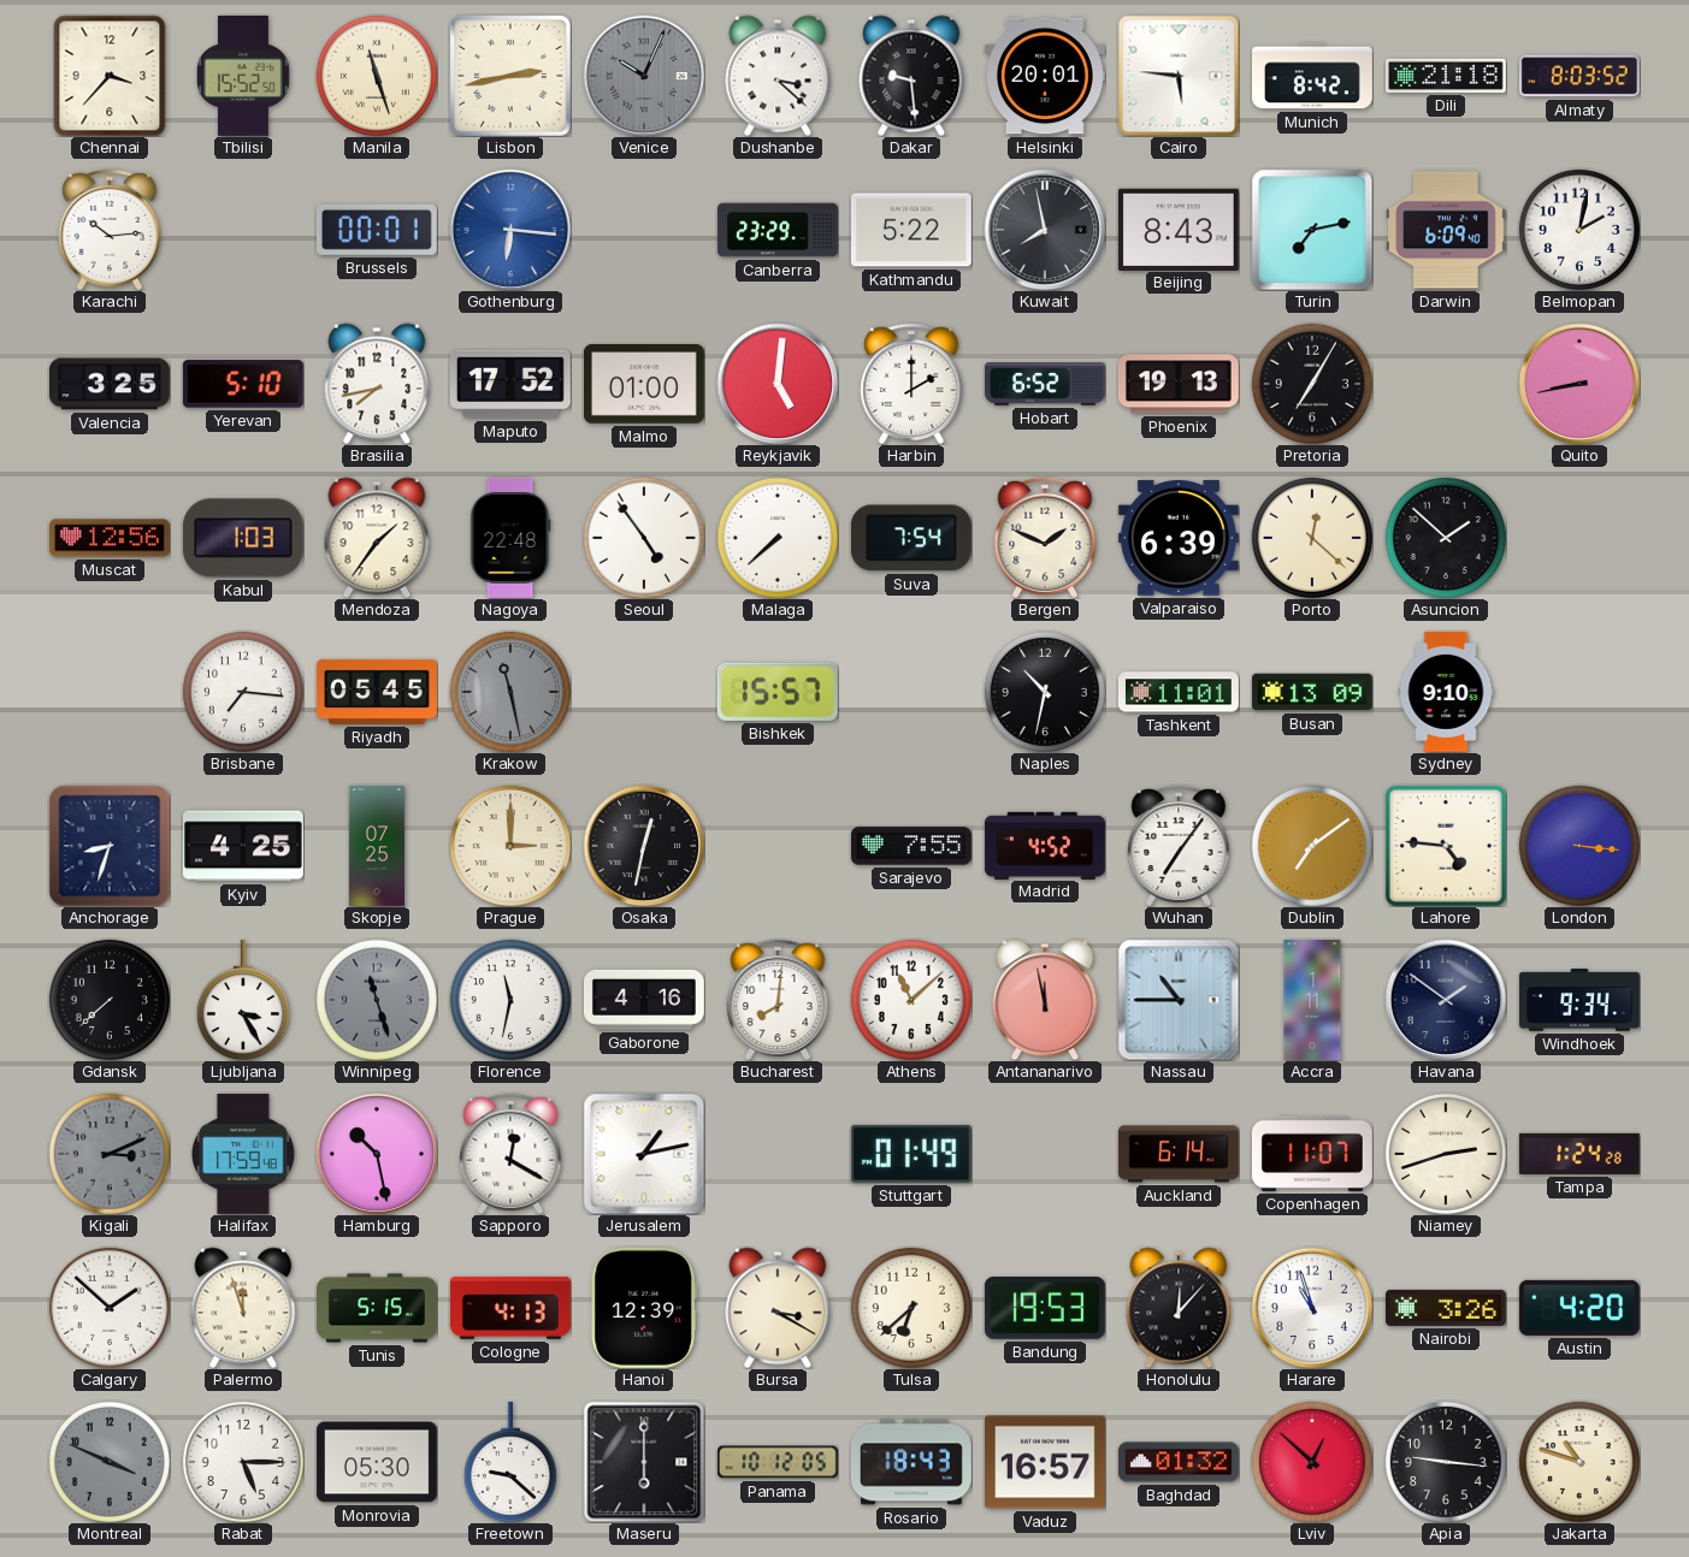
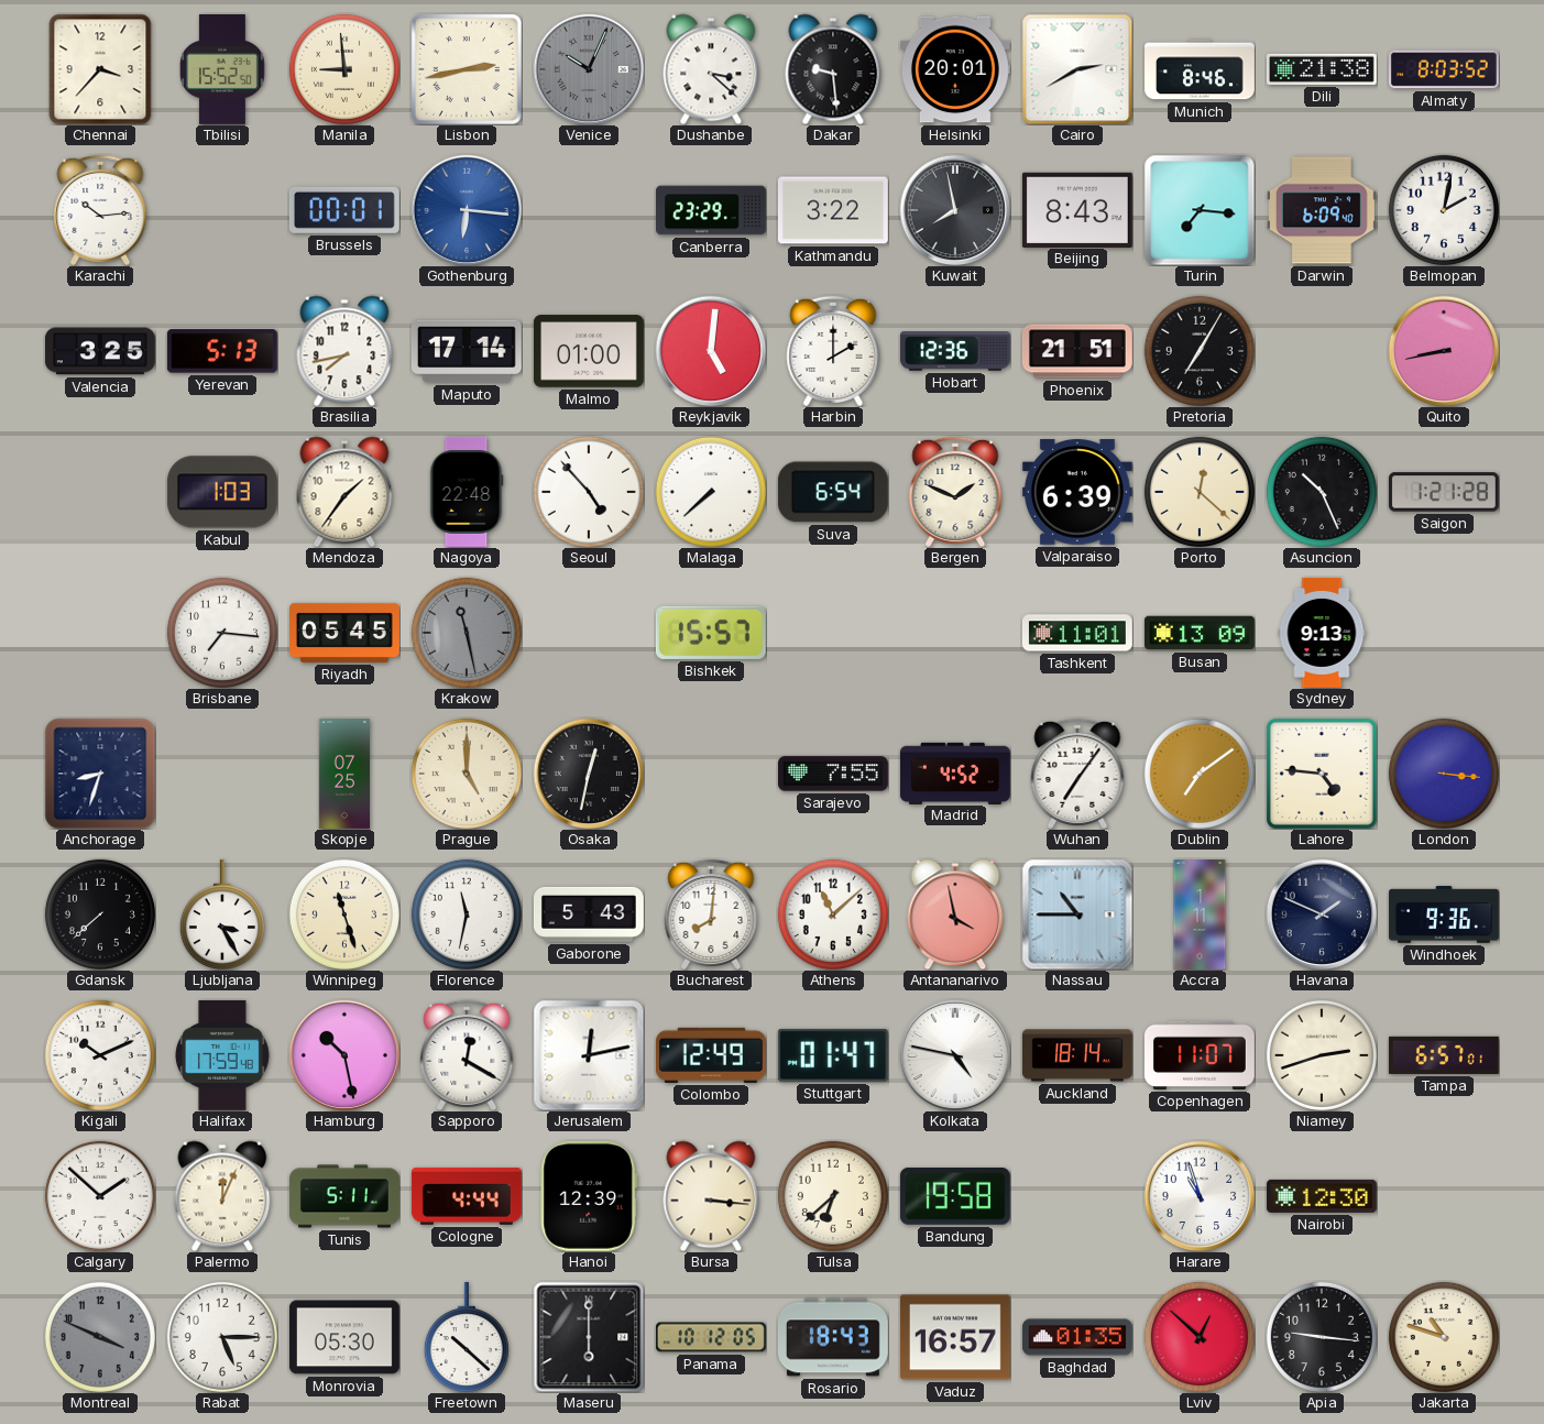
Manila: 11:27 -> 8:59
Cairo: 5:46 -> 2:40
Munich: 8:42 -> 8:46
Dili: 21:18 -> 21:38
Kathmandu: 5:22 -> 3:22
Turin: 7:13 -> 7:16
Yerevan: 5:10 -> 5:13
Maputo: 17:52 -> 17:14
Hobart: 6:52 -> 12:36
Phoenix: 19:13 -> 21:51
Muscat: 12:56 -> none
Seoul: 4:54 -> 4:53
Suva: 7:54 -> 6:54
Asuncion: 1:52 -> 10:26
Saigon: none -> 1:21
Naples: 10:32 -> none
Sydney: 9:10 -> 9:13
Kyiv: 4:25 -> none
Prague: 3:00 -> 5:00
Winnipeg dial: grey -> cream
Gaborone: 4:16 -> 5:43
Antananarivo: 11:58 -> 3:58
Havana: 1:51 -> 1:49
Windhoek: 9:34 -> 9:36
Kigali: 3:11 -> 10:11
Kigali dial: grey -> white
Jerusalem: 1:13 -> 12:13
Colombo: none -> 12:49
Stuttgart: 01:49 -> 01:47
Kolkata: none -> 4:47
Auckland: 6:14 -> 18:14
Tampa: 1:24 -> 6:57
Palermo: 11:57 -> 12:04
Tunis: 5:15 -> 5:11
Cologne: 4:13 -> 4:44
Bursa: 3:20 -> 3:16
Bandung: 19:53 -> 19:58
Honolulu: 12:07 -> none
Nairobi: 3:26 -> 12:30
Austin: 4:20 -> none
Freetown: 9:22 -> 10:22
Baghdad: 01:32 -> 01:35
